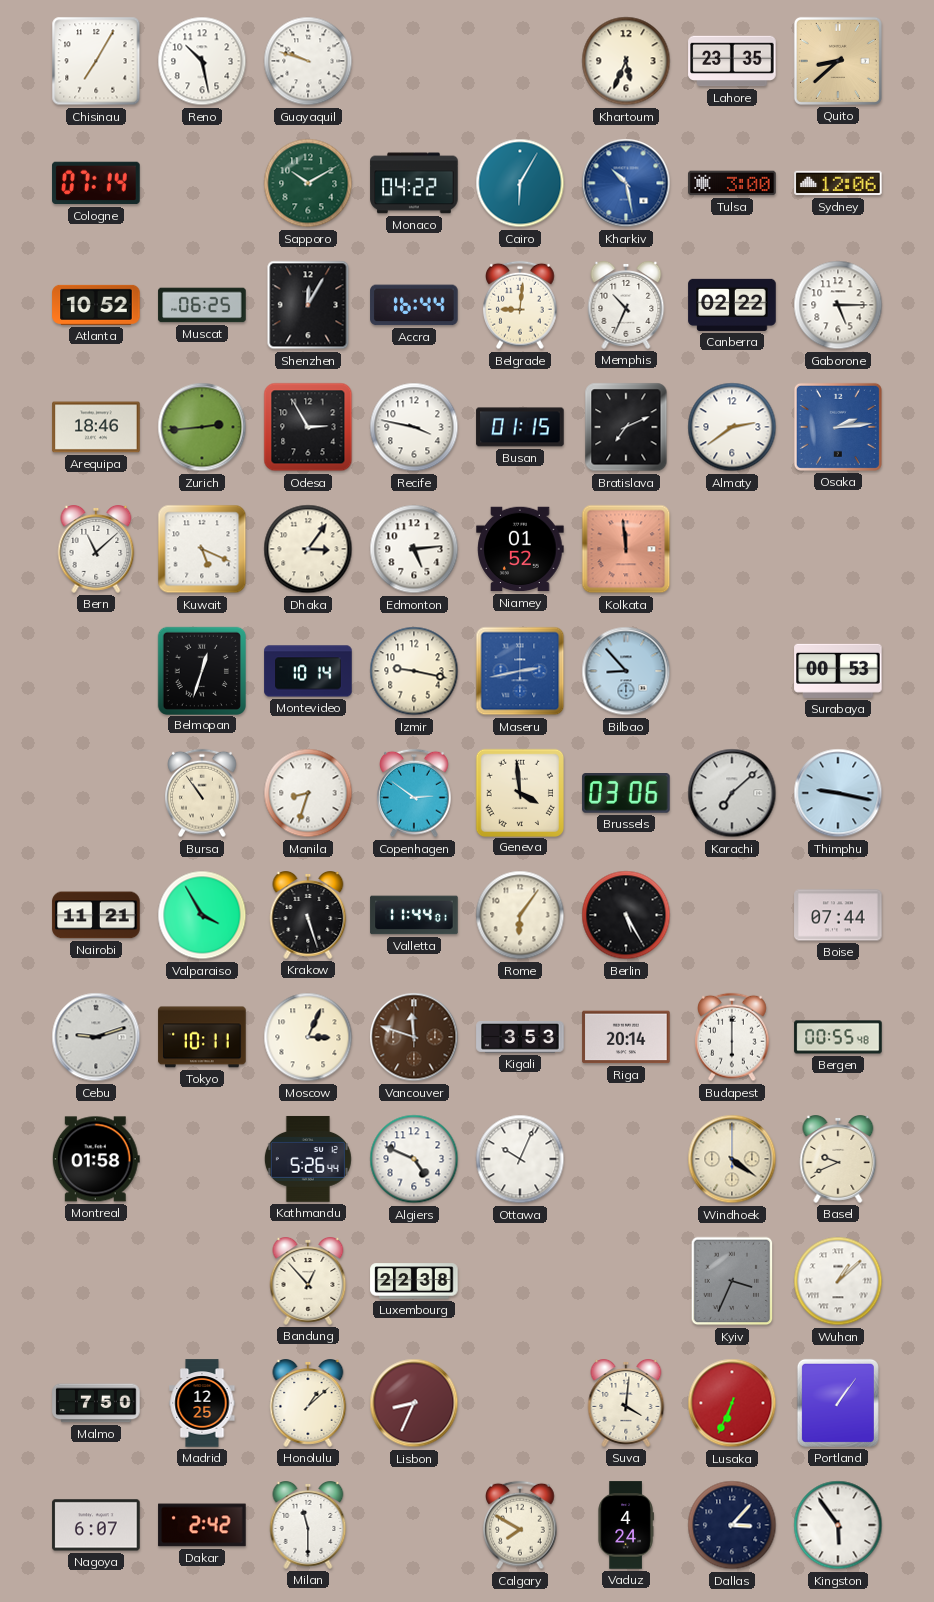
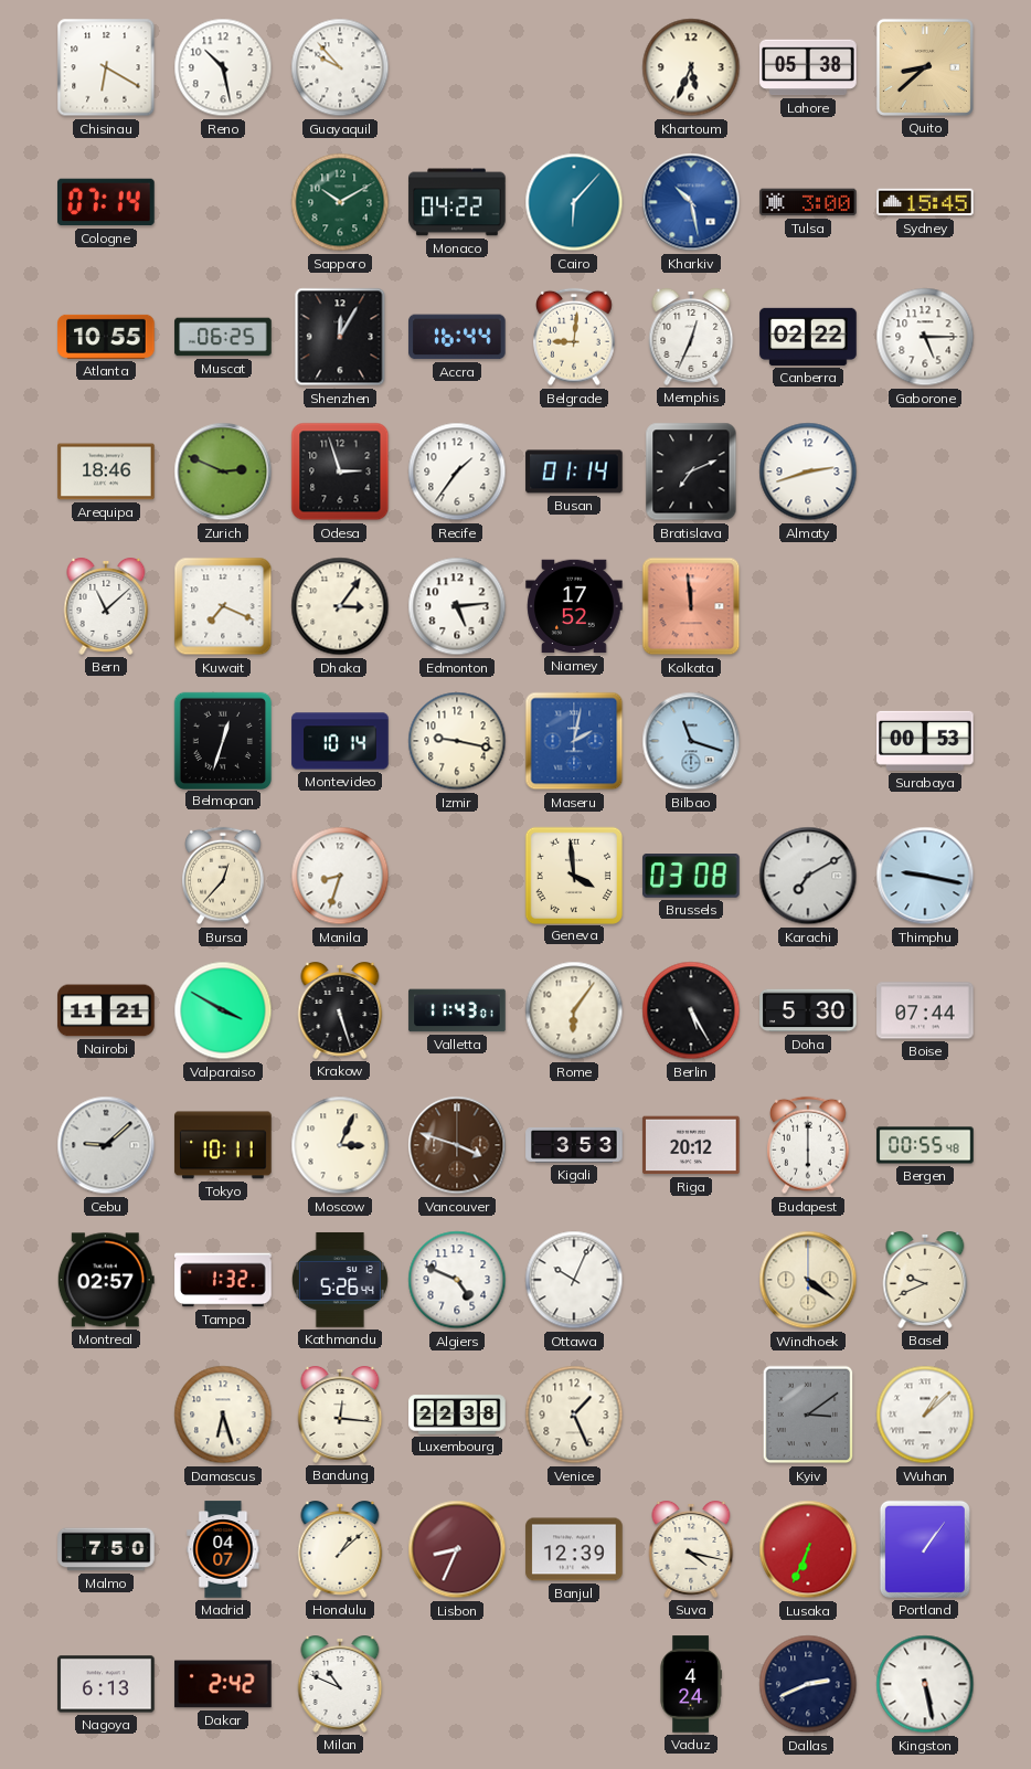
Chisinau: 7:05 -> 6:20
Guayaquil: 9:48 -> 9:53
Lahore: 23:35 -> 05:38
Cairo: 6:05 -> 6:07
Sydney: 12:06 -> 15:45
Atlanta: 10:52 -> 10:55
Memphis: 10:34 -> 12:34
Zurich: 2:44 -> 2:49
Odesa: 2:55 -> 2:57
Recife: 3:47 -> 1:36
Busan: 01:15 -> 01:14
Almaty: 2:39 -> 2:42
Osaka: 2:14 -> none
Kuwait: 5:19 -> 7:19
Niamey: 01:52 -> 17:52
Maseru: 2:43 -> 2:02
Bilbao: 8:53 -> 11:18
Bursa: 10:54 -> 12:37
Copenhagen: 2:51 -> none
Brussels: 03:06 -> 03:08
Karachi: 7:08 -> 7:10
Valparaiso: 3:55 -> 3:50
Valletta: 11:44 -> 11:43
Doha: none -> 5:30
Cebu: 9:12 -> 9:08
Vancouver: 11:48 -> 3:48
Riga: 20:14 -> 20:12
Montreal: 01:58 -> 02:57
Tampa: none -> 1:32
Damascus: none -> 6:27
Bandung: 12:53 -> 12:16
Venice: none -> 1:26
Kyiv: 3:34 -> 3:09
Madrid: 12:25 -> 04:07
Banjul: none -> 12:39
Suva: 4:01 -> 4:17
Nagoya: 6:07 -> 6:13
Milan: 11:30 -> 10:49
Calgary: 7:50 -> none
Dallas: 3:07 -> 2:41
Kingston: 5:54 -> 5:28
